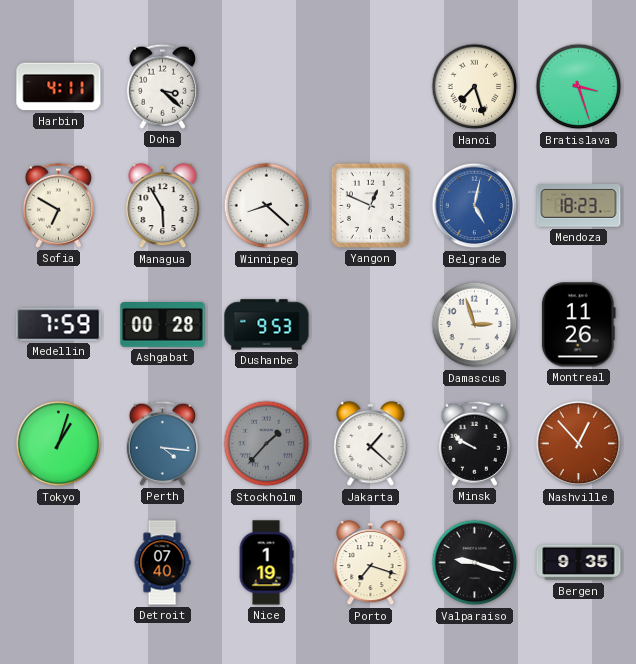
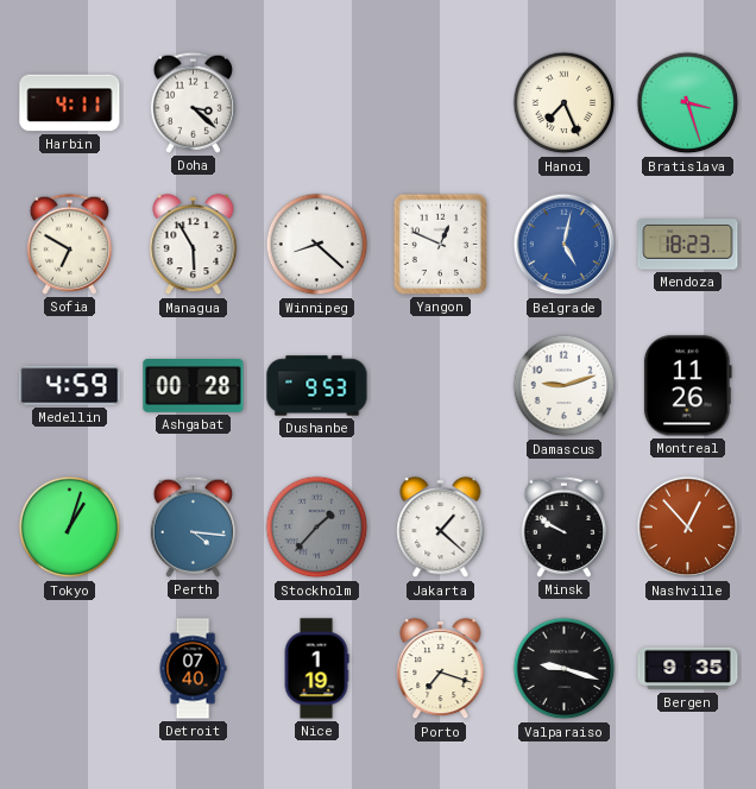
Hanoi: 7:27 -> 7:26
Medellin: 7:59 -> 4:59
Damascus: 2:57 -> 9:12
